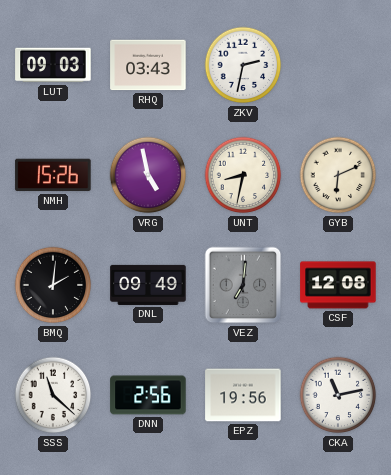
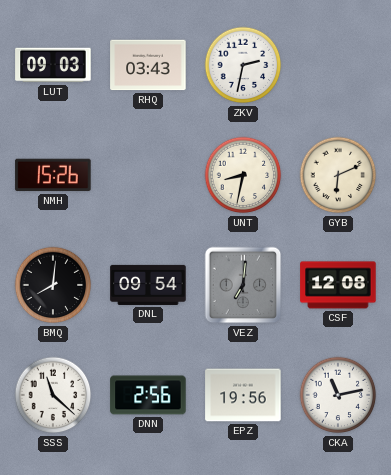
VRG: 4:58 -> none
BMQ: 2:01 -> 8:01
DNL: 09:49 -> 09:54
